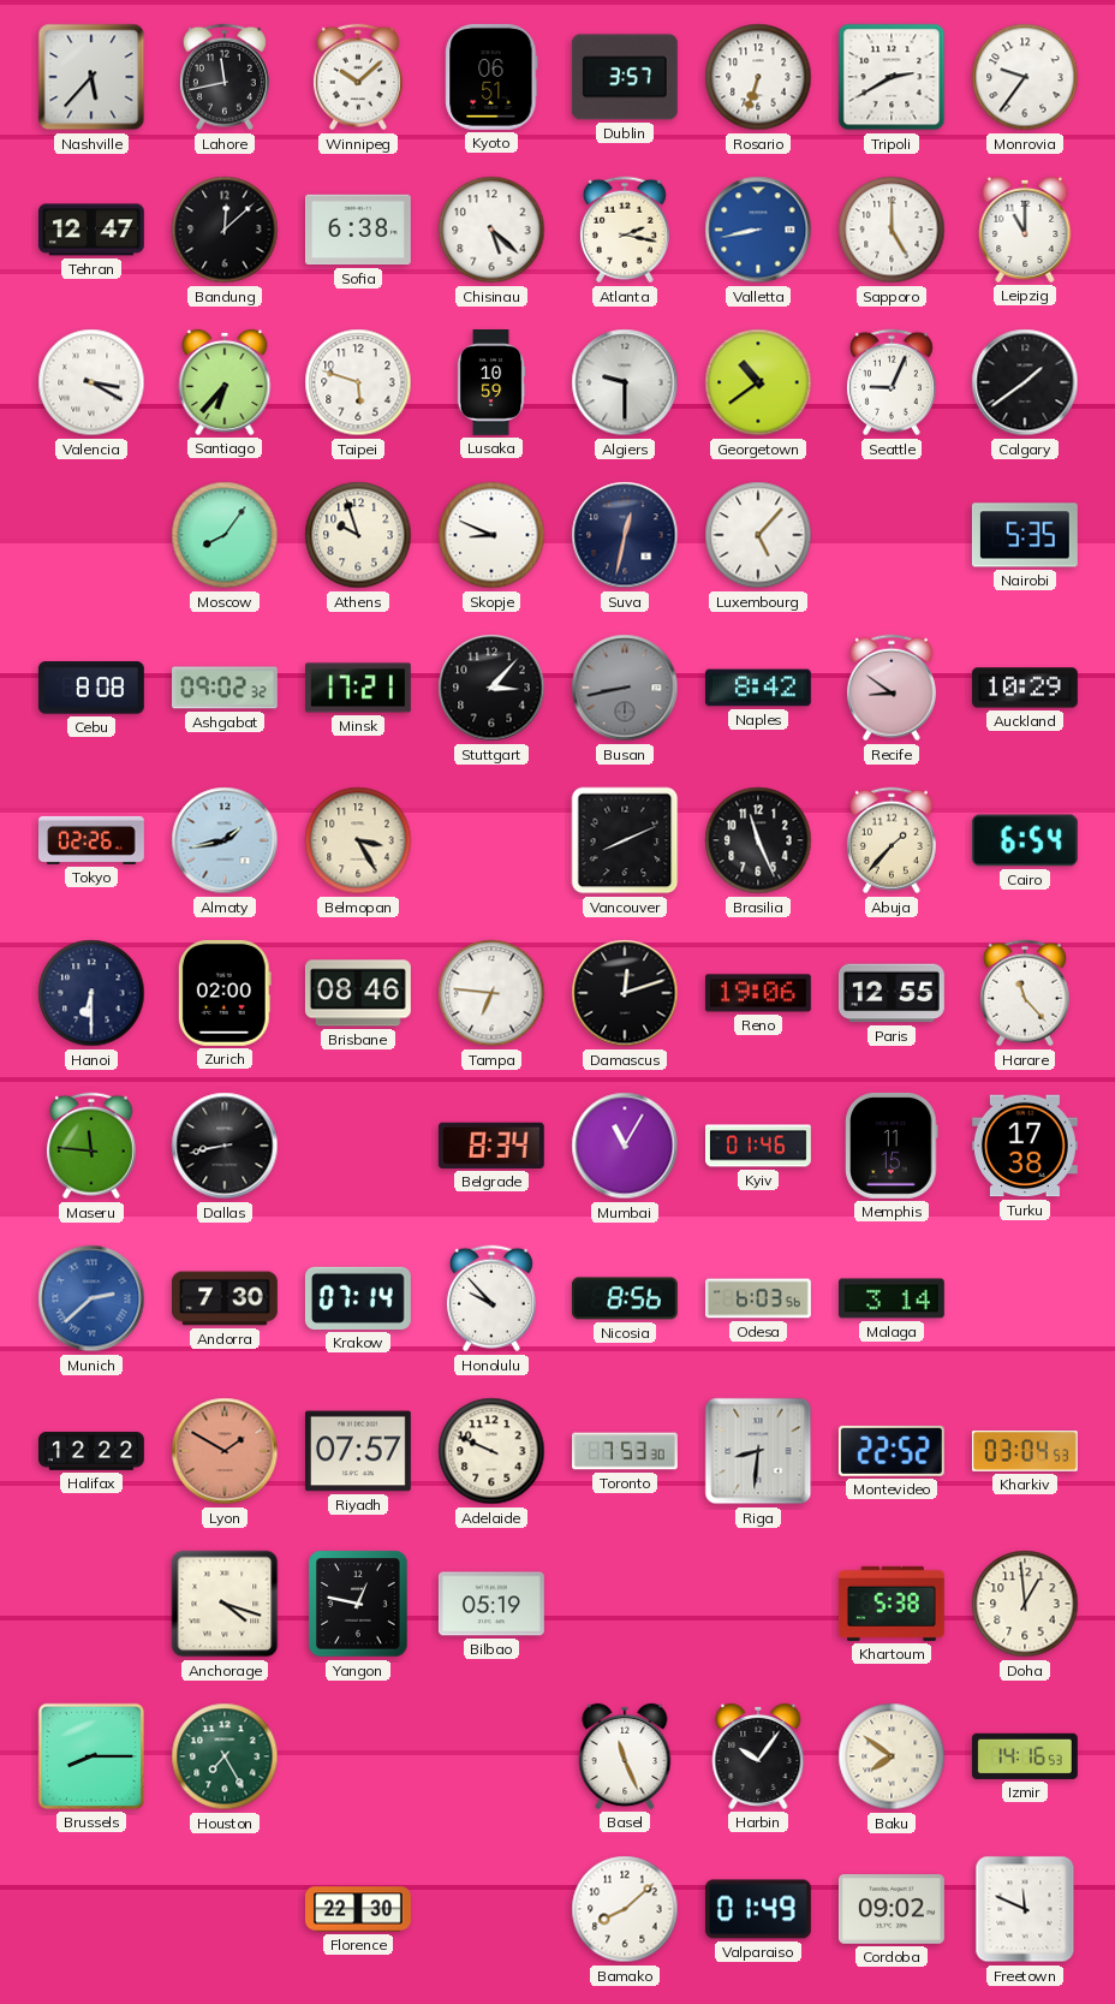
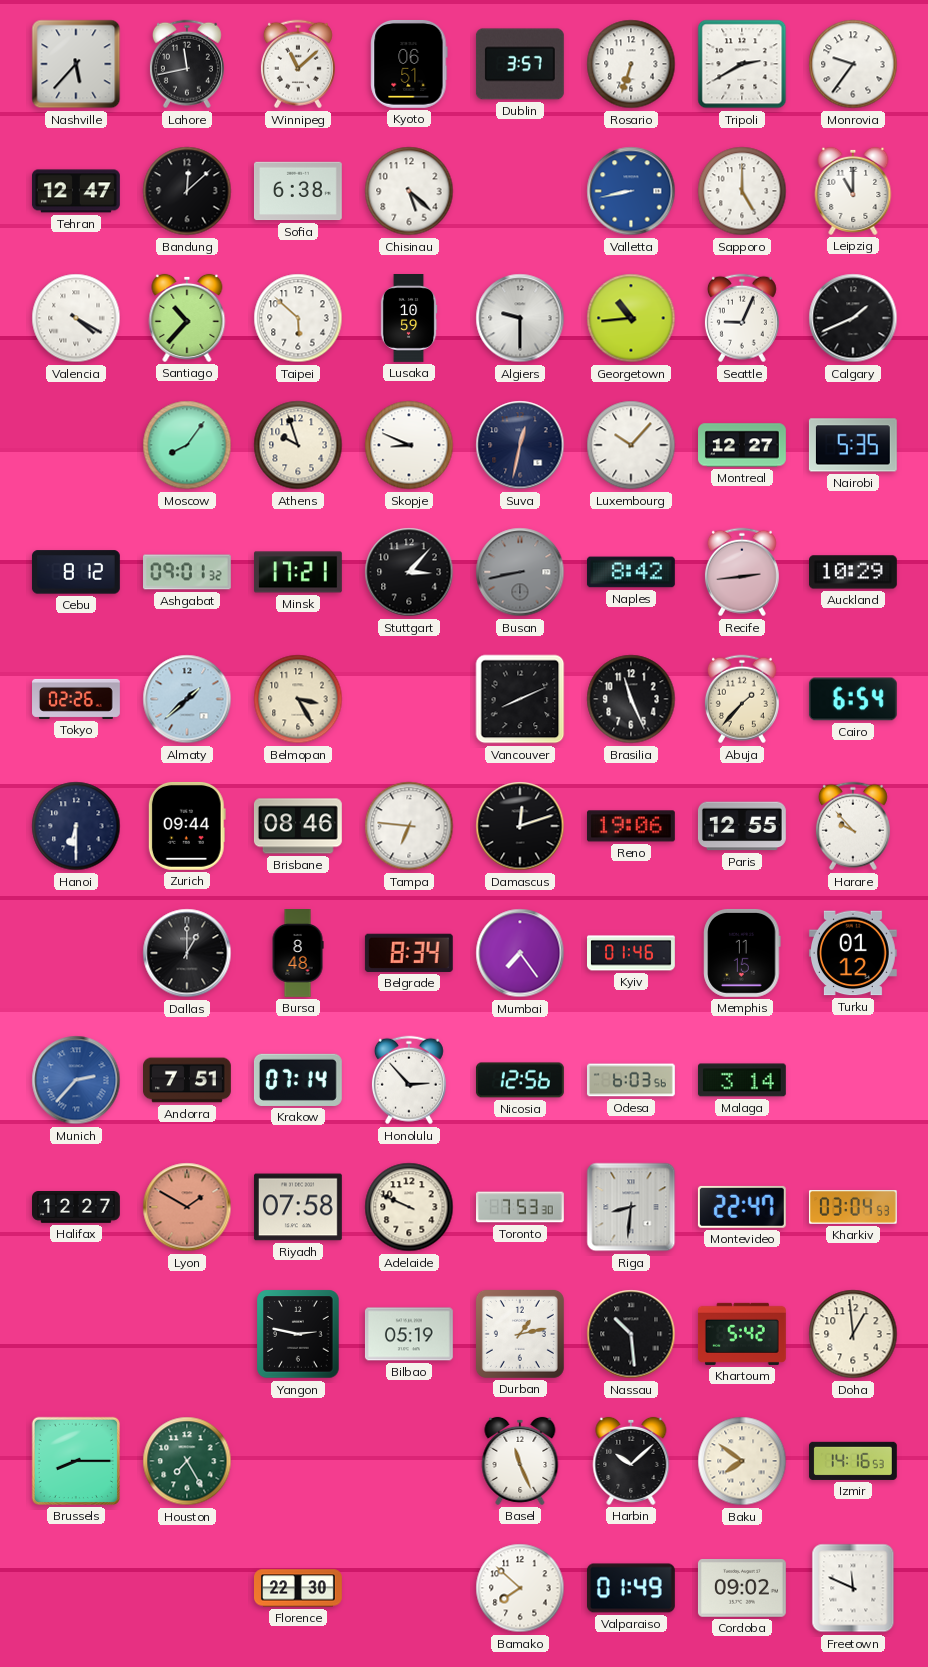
Winnipeg: 10:08 -> 11:08
Atlanta: 2:17 -> none
Valencia: 3:20 -> 4:20
Santiago: 6:37 -> 10:37
Taipei: 5:48 -> 5:52
Georgetown: 10:39 -> 10:44
Calgary: 1:39 -> 1:41
Luxembourg: 5:07 -> 10:07
Montreal: none -> 12:27
Cebu: 8:08 -> 8:12
Ashgabat: 09:02 -> 09:01
Recife: 8:51 -> 2:44
Almaty: 1:43 -> 1:38
Zurich: 02:00 -> 09:44
Harare: 11:23 -> 9:53
Maseru: 11:46 -> none
Dallas: 8:43 -> 1:00
Bursa: none -> 8:48
Mumbai: 11:05 -> 7:24
Turku: 17:38 -> 01:12
Munich: 2:38 -> 2:37
Andorra: 7:30 -> 7:51
Honolulu: 9:53 -> 2:53
Nicosia: 8:56 -> 12:56
Halifax: 12:22 -> 12:27
Riyadh: 07:57 -> 07:58
Montevideo: 22:52 -> 22:47
Anchorage: 4:18 -> none
Yangon: 12:47 -> 2:47
Durban: none -> 1:13
Nassau: none -> 10:29
Khartoum: 5:38 -> 5:42
Harbin: 10:06 -> 10:08
Bamako: 8:08 -> 7:52
